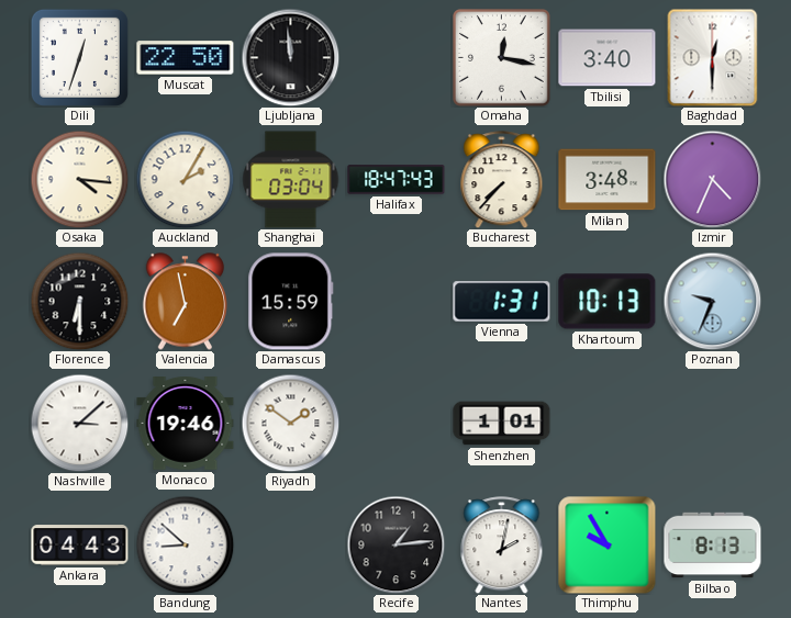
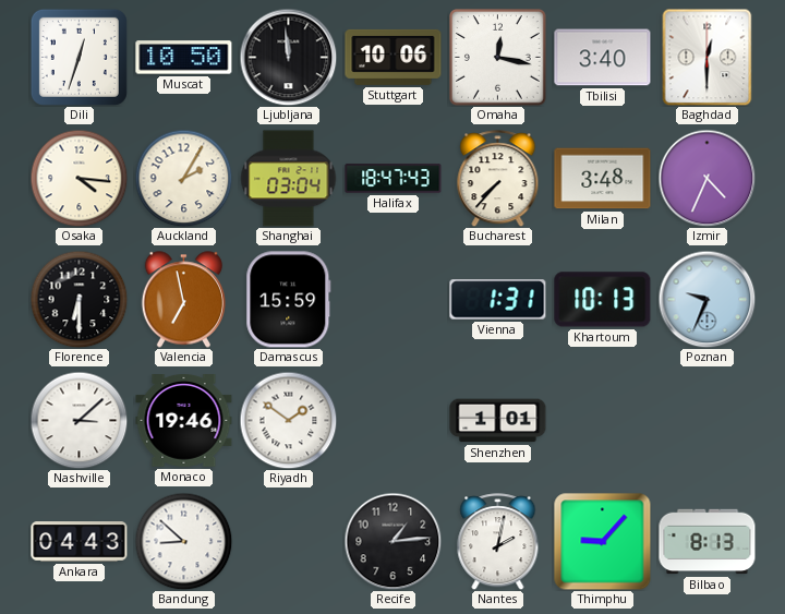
Muscat: 22:50 -> 10:50
Stuttgart: none -> 10:06
Thimphu: 9:55 -> 9:07
